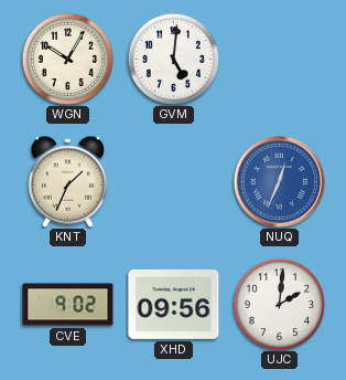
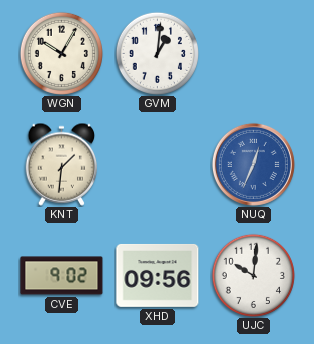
GVM: 5:01 -> 1:01
KNT: 1:34 -> 1:31
UJC: 2:01 -> 10:01
